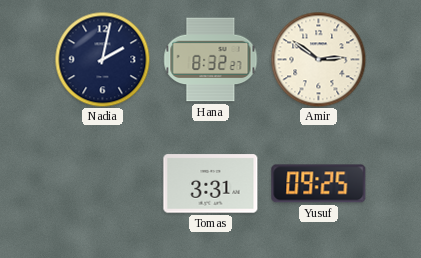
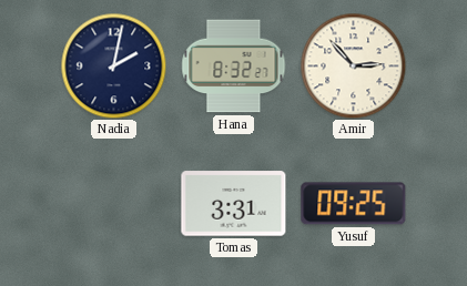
Amir: 2:51 -> 2:53
